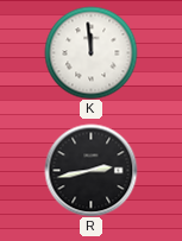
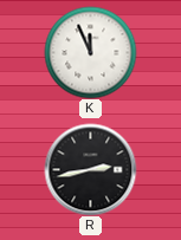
K: 11:59 -> 11:56
